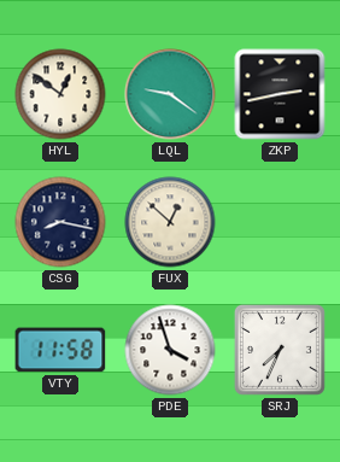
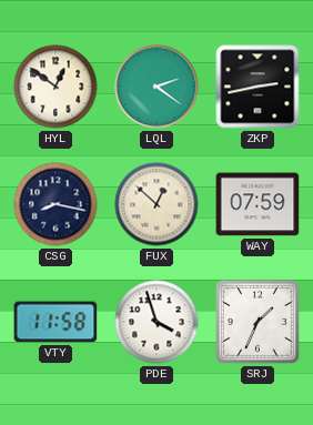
LQL: 9:21 -> 2:21
WAY: none -> 07:59
SRJ: 7:34 -> 1:34
